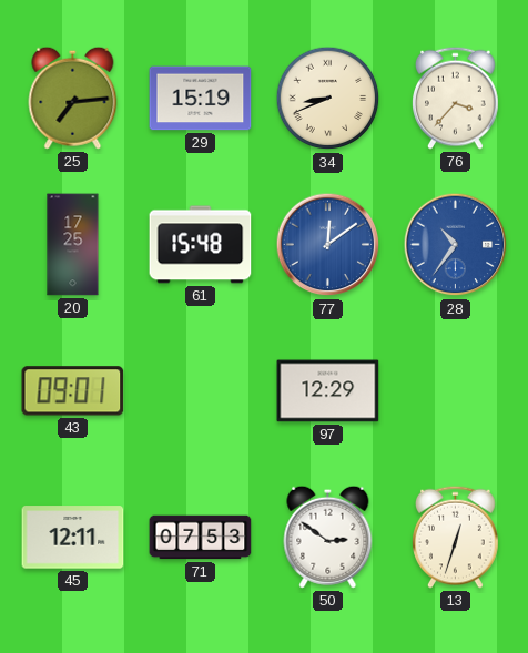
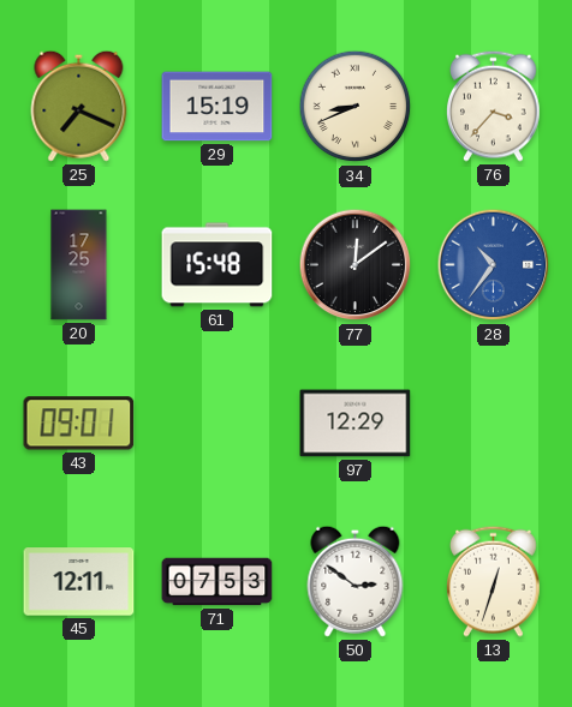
25: 7:14 -> 7:19
77 dial: blue -> black
